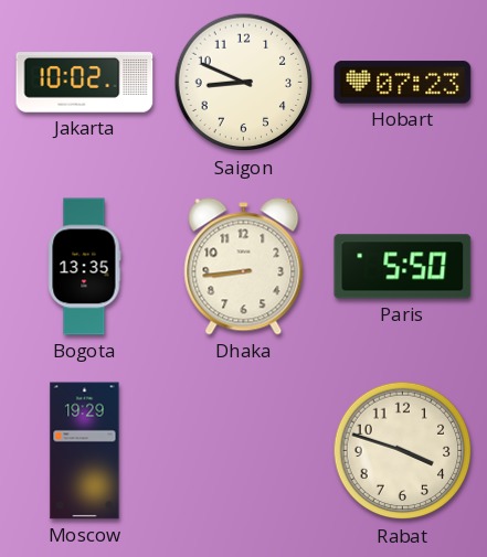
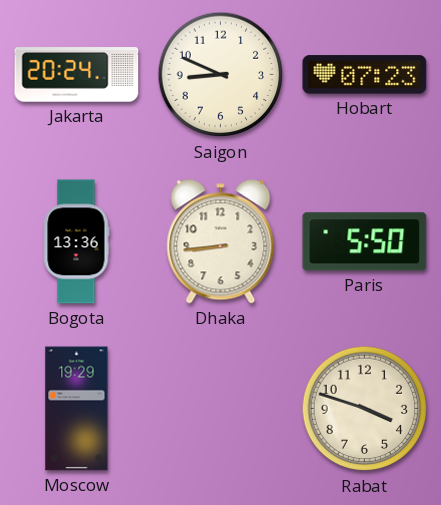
Jakarta: 10:02 -> 20:24
Bogota: 13:35 -> 13:36
